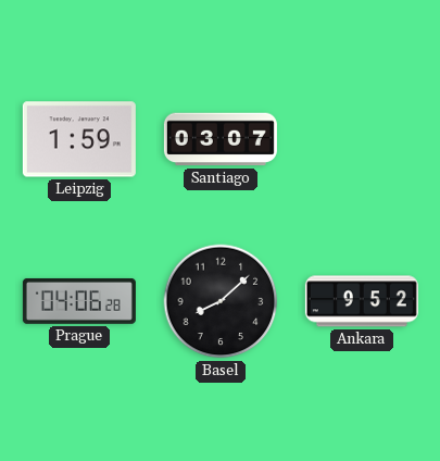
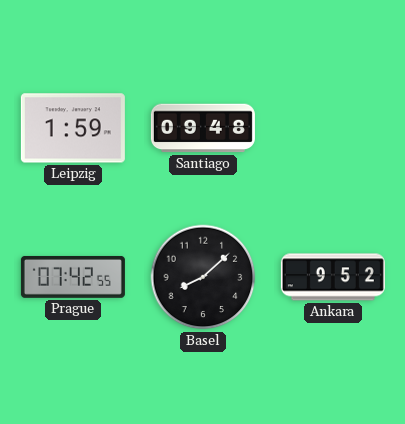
Santiago: 03:07 -> 09:48
Prague: 04:06 -> 07:42
